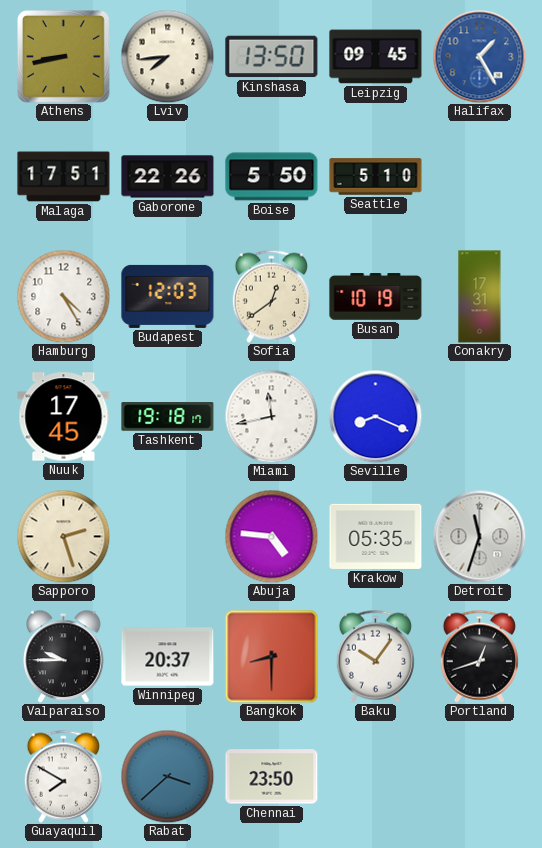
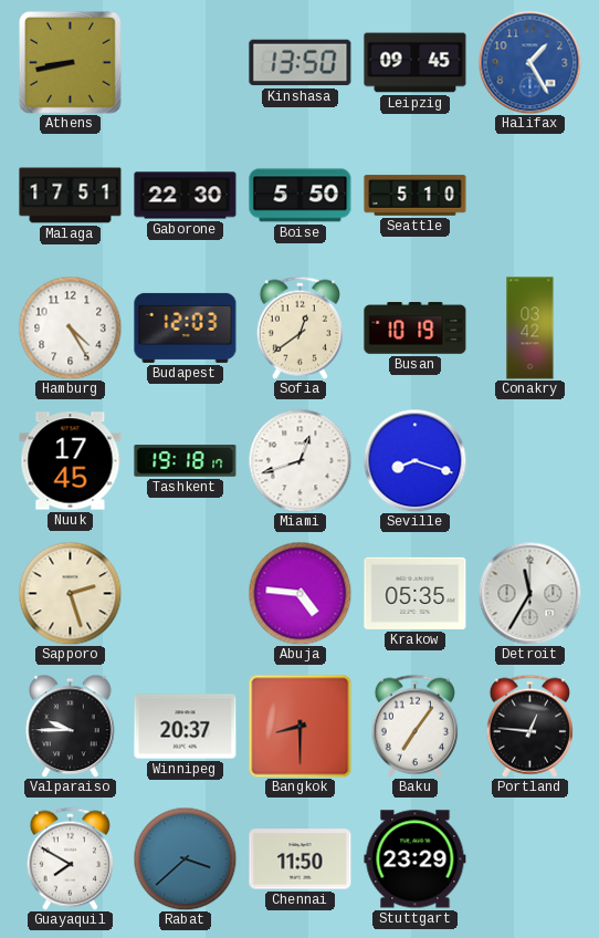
Lviv: 7:44 -> none
Gaborone: 22:26 -> 22:30
Conakry: 17:31 -> 03:42
Miami: 11:43 -> 12:42
Seville: 8:19 -> 8:18
Detroit: 11:33 -> 11:35
Baku: 10:06 -> 7:06
Portland: 12:42 -> 12:46
Chennai: 23:50 -> 11:50
Stuttgart: none -> 23:29
